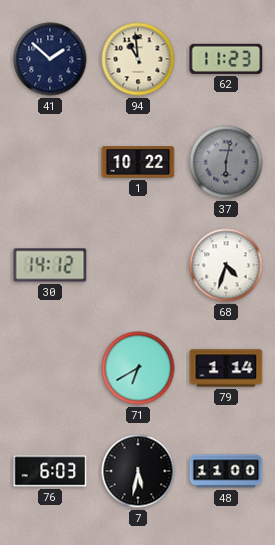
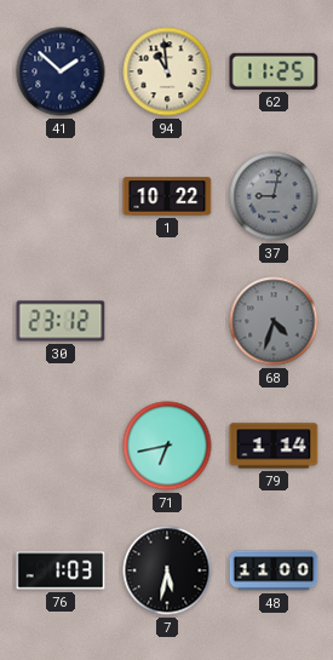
62: 11:23 -> 11:25
37: 6:02 -> 9:02
30: 14:12 -> 23:12
68 dial: white -> grey
71: 6:40 -> 6:43
76: 6:03 -> 1:03
